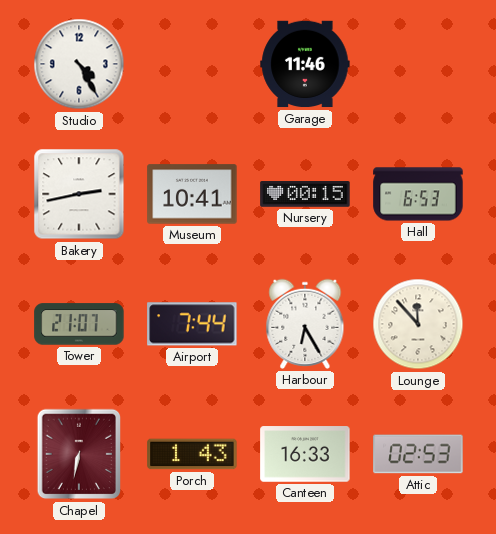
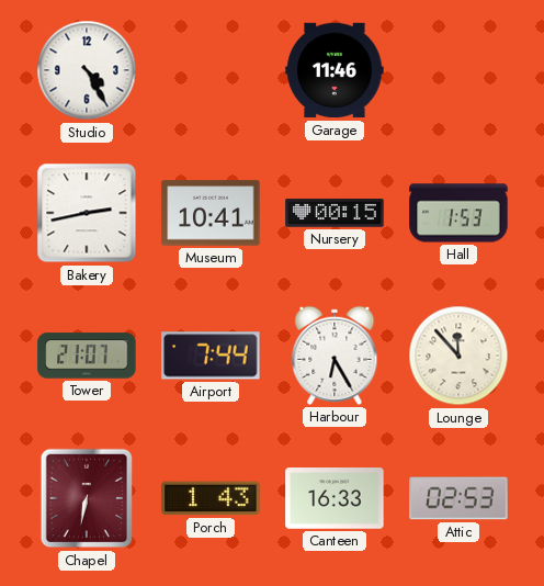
Hall: 6:53 -> 1:53
